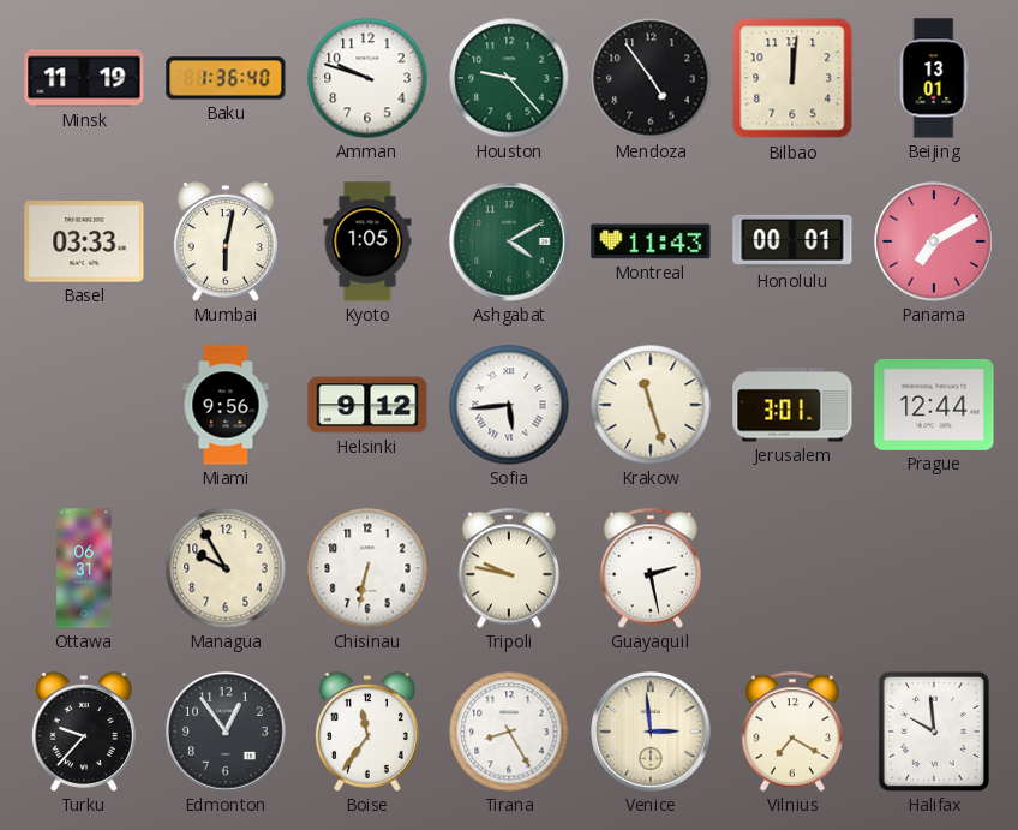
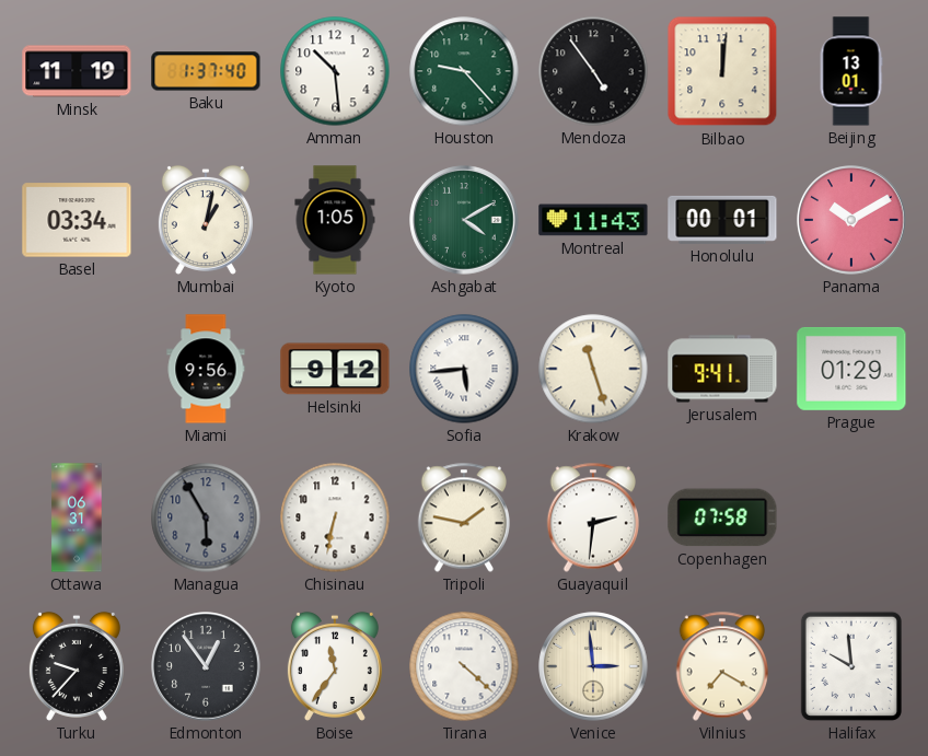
Baku: 1:36 -> 1:37
Amman: 9:48 -> 10:29
Basel: 03:33 -> 03:34
Mumbai: 6:02 -> 1:02
Panama: 7:10 -> 10:10
Jerusalem: 3:01 -> 9:41
Prague: 12:44 -> 01:29
Managua: 9:55 -> 5:55
Managua dial: cream -> grey
Tripoli: 9:47 -> 1:47
Guayaquil: 2:28 -> 2:31
Copenhagen: none -> 07:58
Tirana: 8:25 -> 4:22
